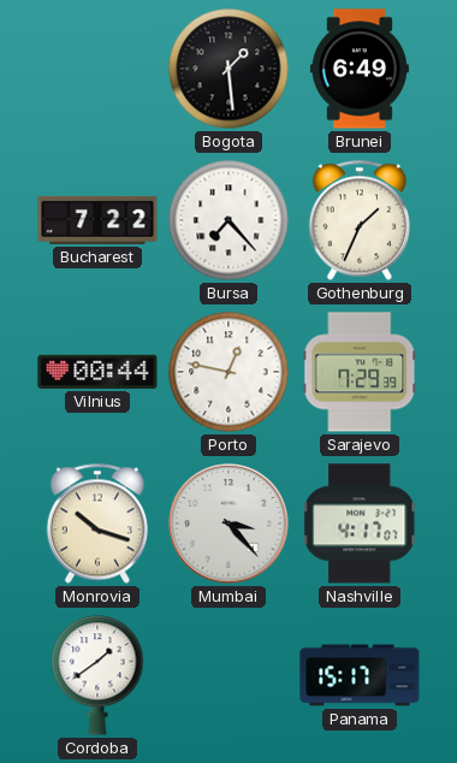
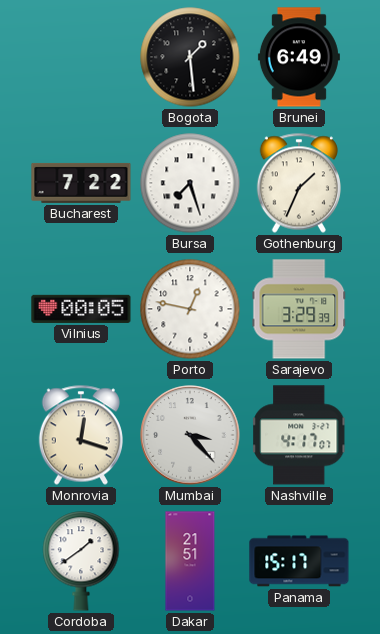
Bursa: 7:23 -> 7:27
Vilnius: 00:44 -> 00:05
Sarajevo: 7:29 -> 3:29
Monrovia: 10:18 -> 12:18
Dakar: none -> 21:51
